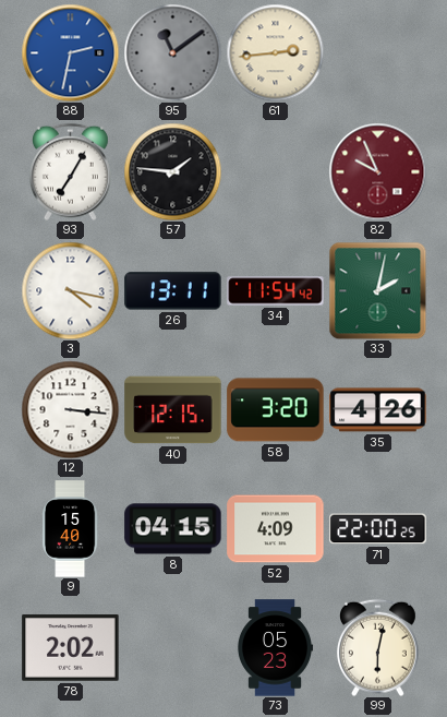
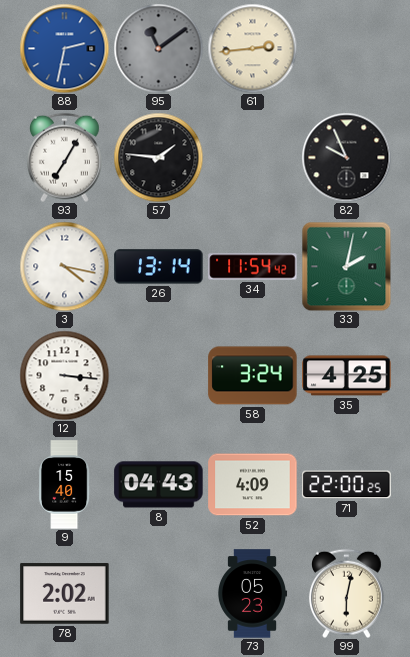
82 dial: burgundy -> black
26: 13:11 -> 13:14
40: 12:15 -> none
58: 3:20 -> 3:24
35: 4:26 -> 4:25
8: 04:15 -> 04:43
